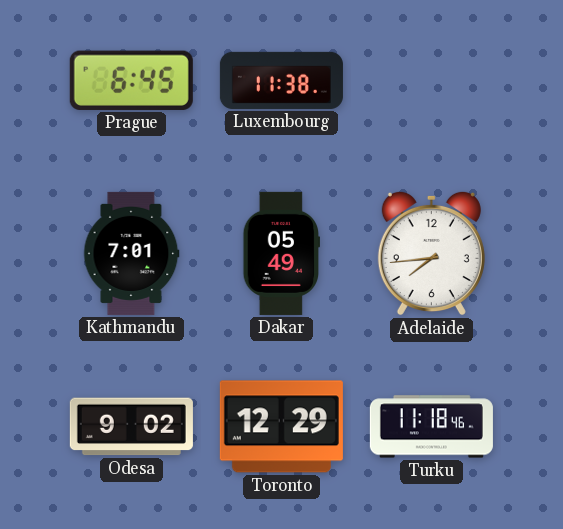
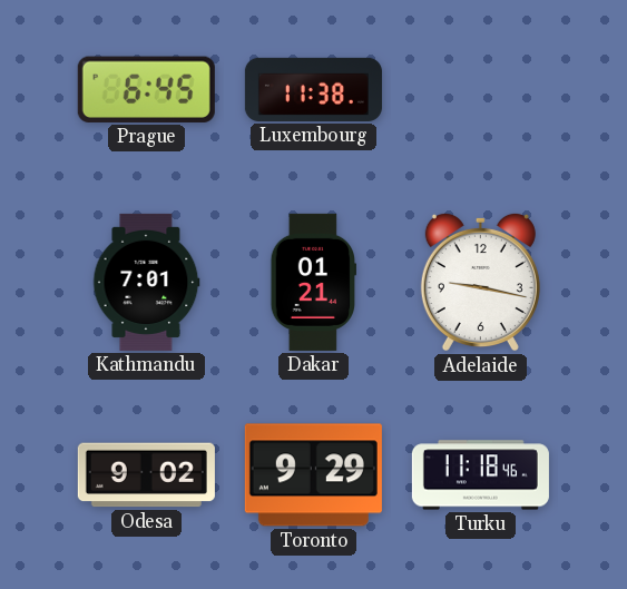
Dakar: 05:49 -> 01:21
Adelaide: 7:44 -> 9:17
Toronto: 12:29 -> 9:29
